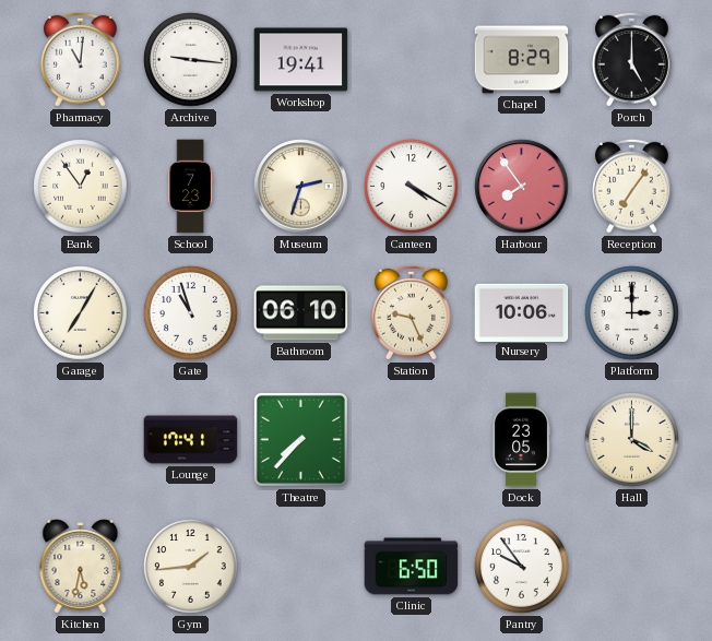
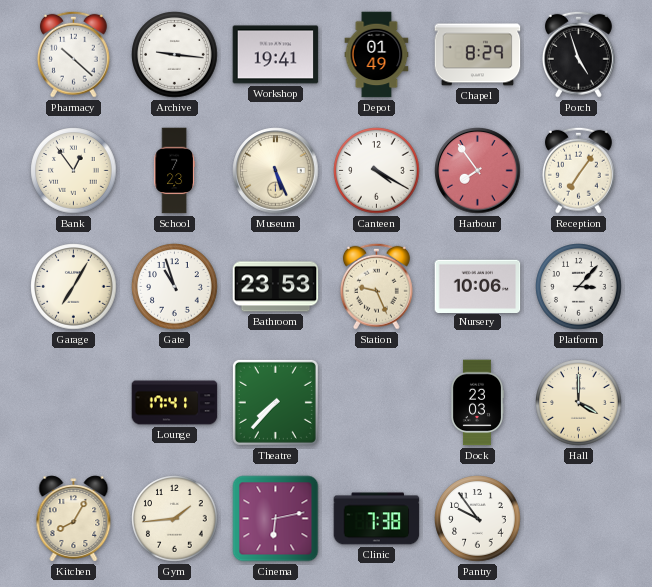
Pharmacy: 11:01 -> 10:22
Depot: none -> 01:49
Porch: 5:00 -> 4:57
Museum: 2:33 -> 5:26
Bathroom: 06:10 -> 23:53
Platform: 3:00 -> 3:07
Dock: 23:05 -> 23:03
Kitchen: 5:32 -> 8:05
Cinema: none -> 6:13
Clinic: 6:50 -> 7:38
